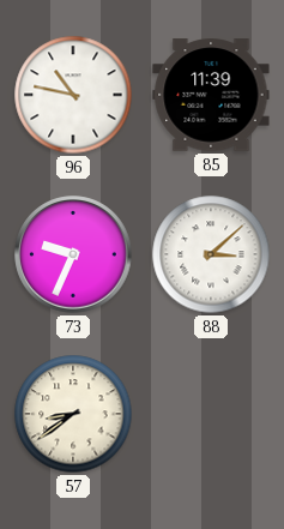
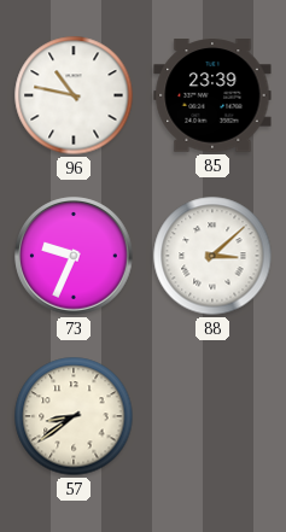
85: 11:39 -> 23:39
